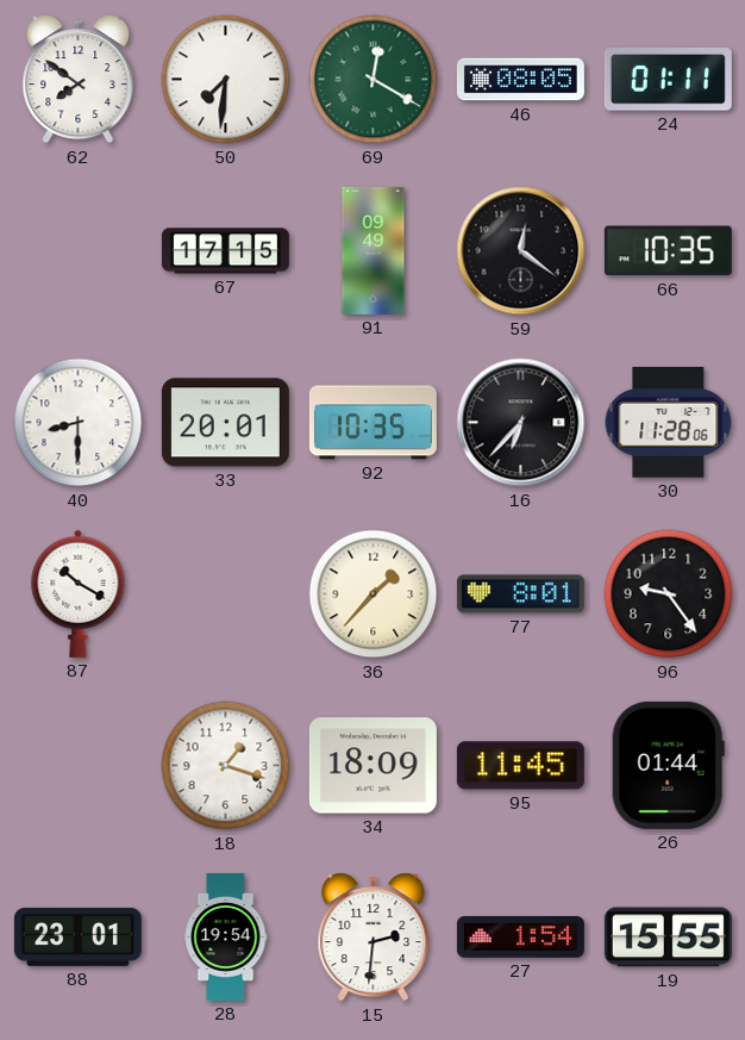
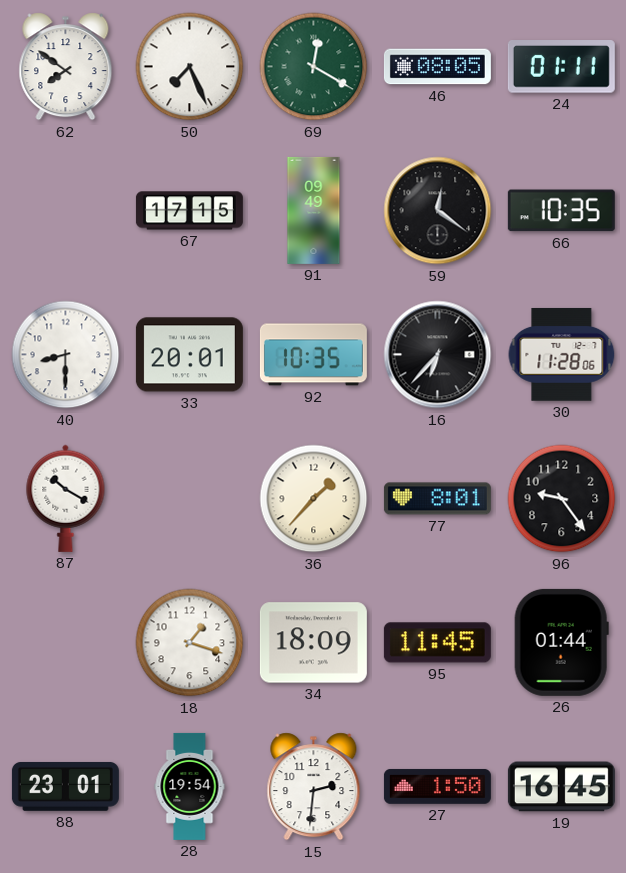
50: 7:31 -> 7:26
27: 1:54 -> 1:50
19: 15:55 -> 16:45
